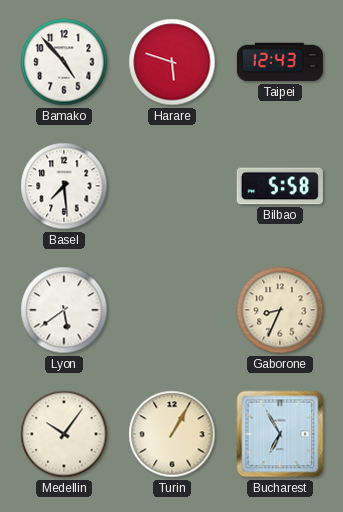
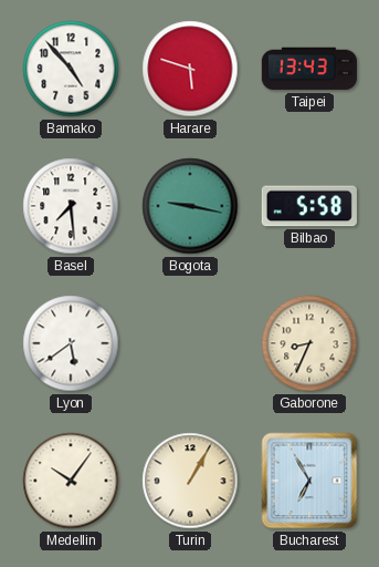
Taipei: 12:43 -> 13:43
Bogota: none -> 9:17
